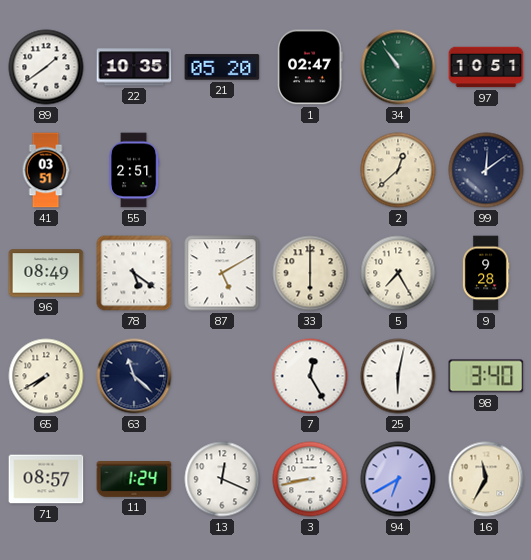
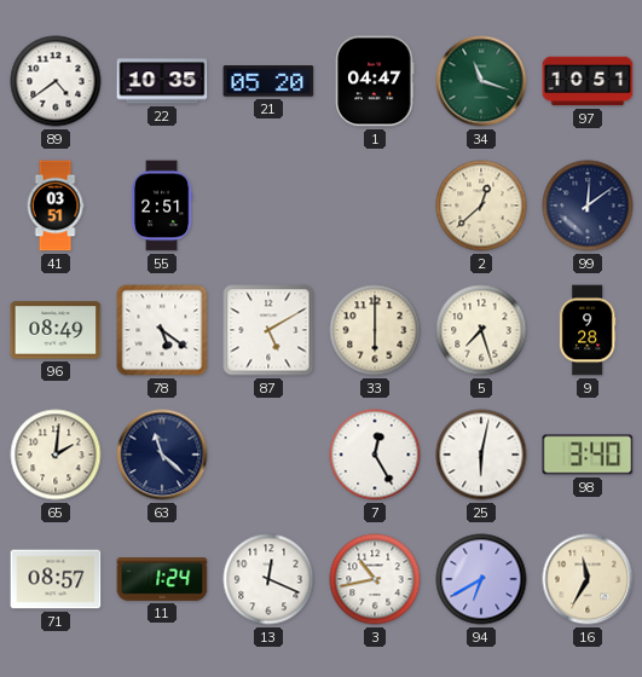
89: 1:39 -> 4:39
1: 02:47 -> 04:47
34: 10:54 -> 11:18
5: 7:25 -> 7:27
65: 7:40 -> 2:01
3: 8:43 -> 10:43
